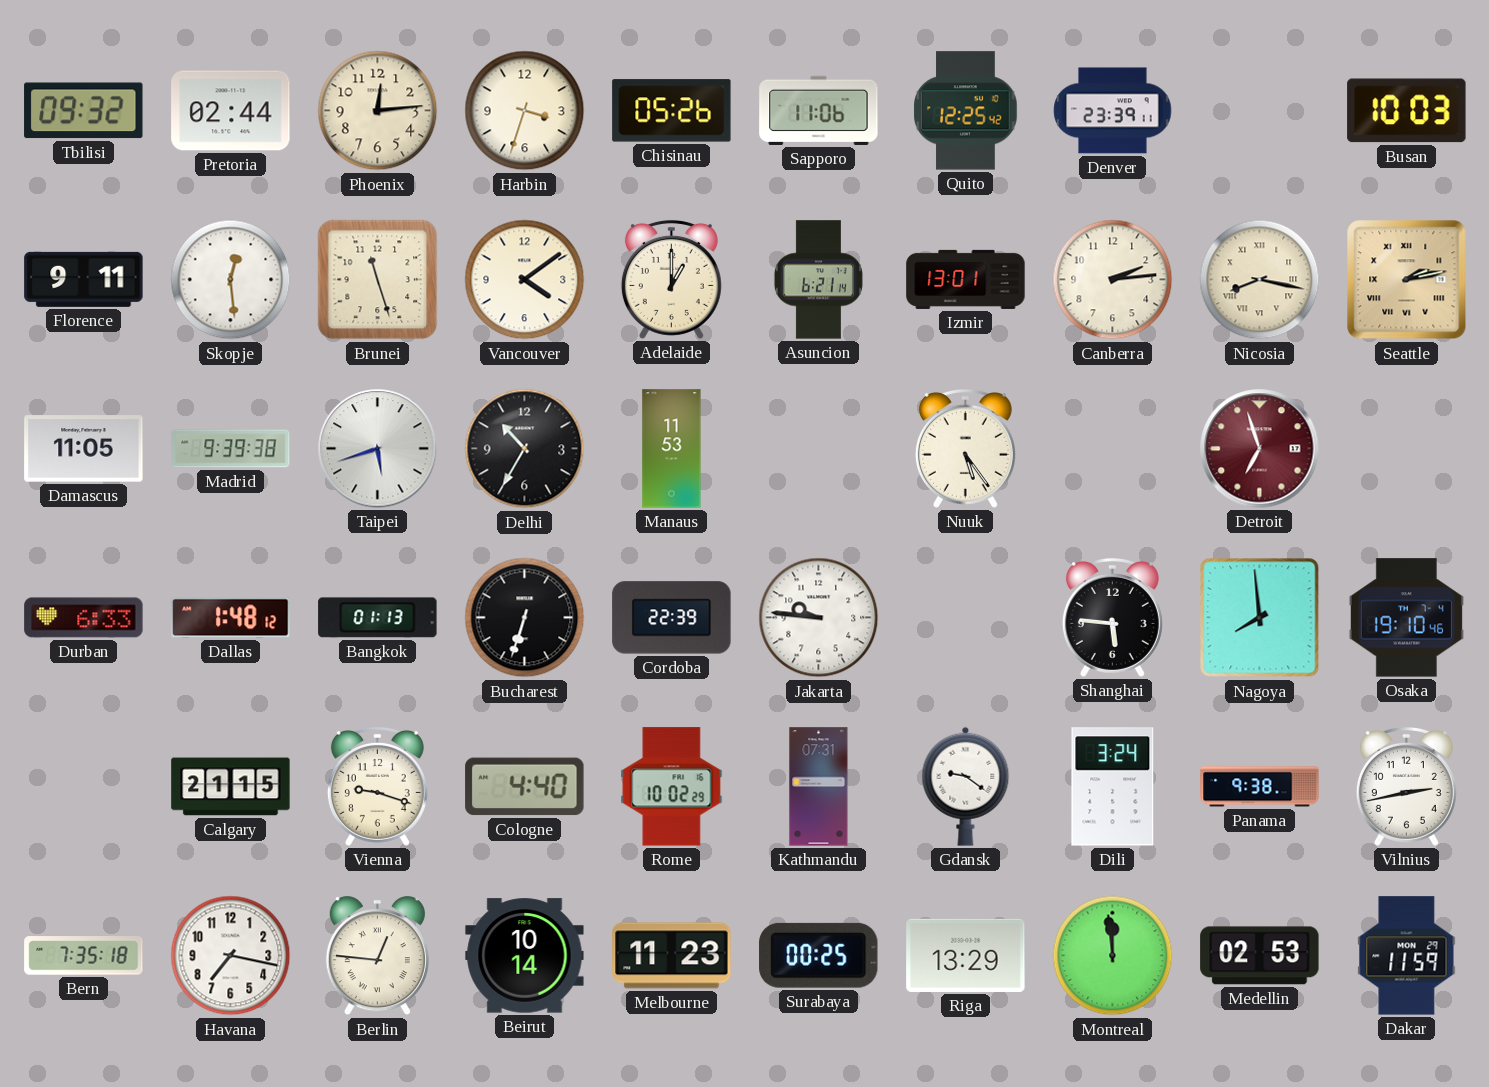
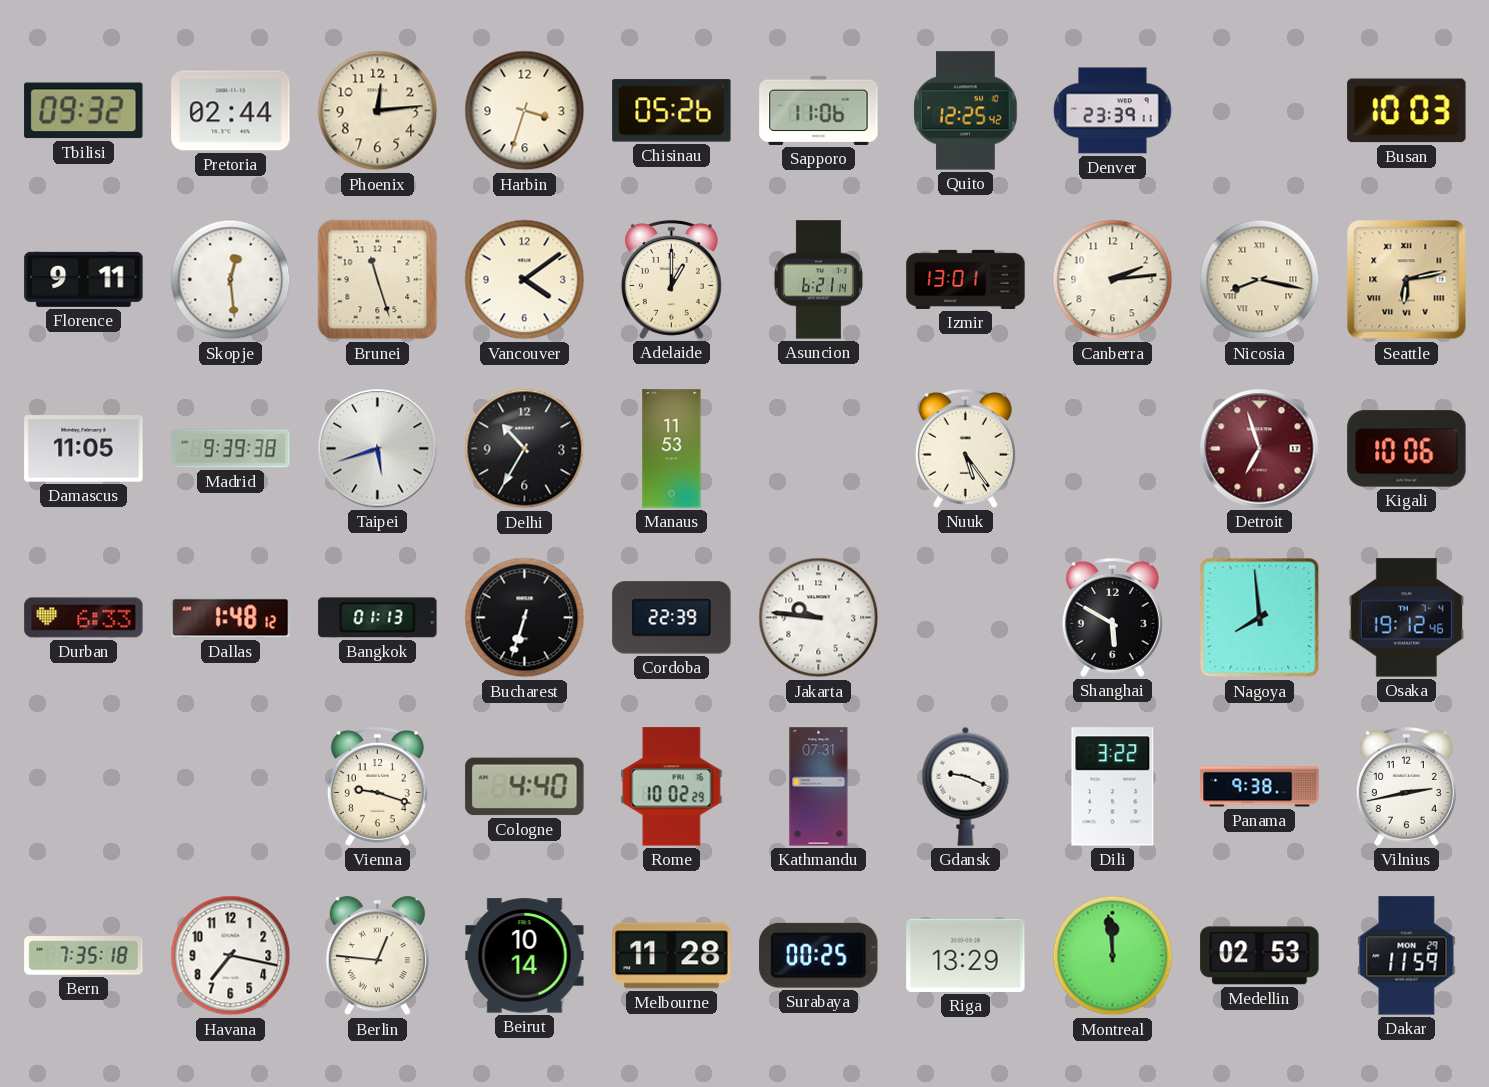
Seattle: 2:13 -> 6:13
Kigali: none -> 10:06
Shanghai: 5:46 -> 5:50
Osaka: 19:10 -> 19:12
Calgary: 21:15 -> none
Gdansk: 9:21 -> 9:19
Dili: 3:24 -> 3:22
Melbourne: 11:23 -> 11:28
